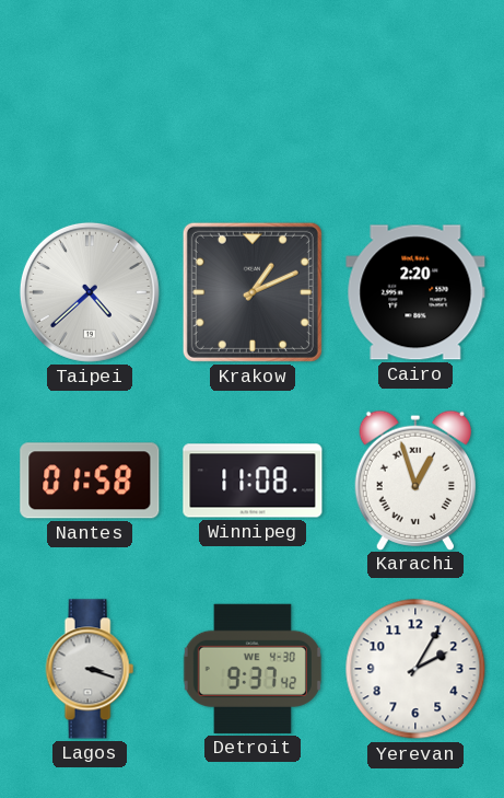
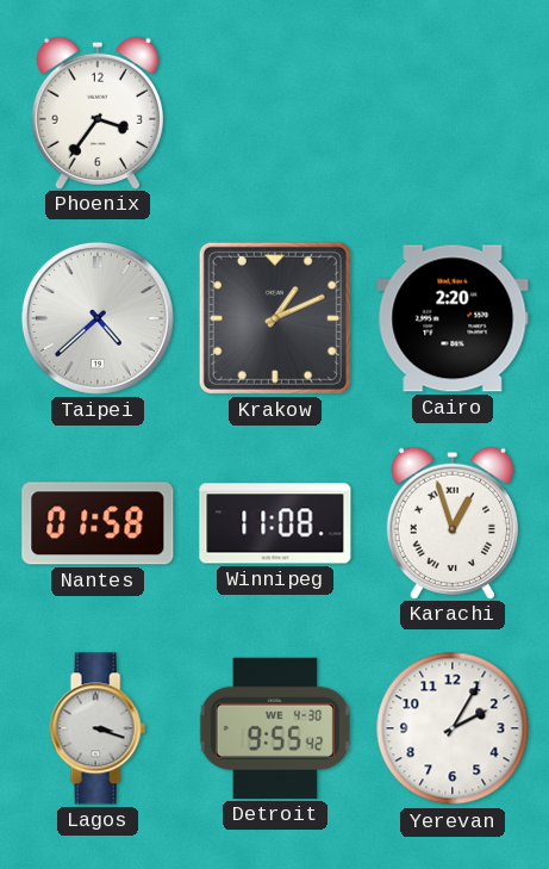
Phoenix: none -> 3:36
Detroit: 9:37 -> 9:55
